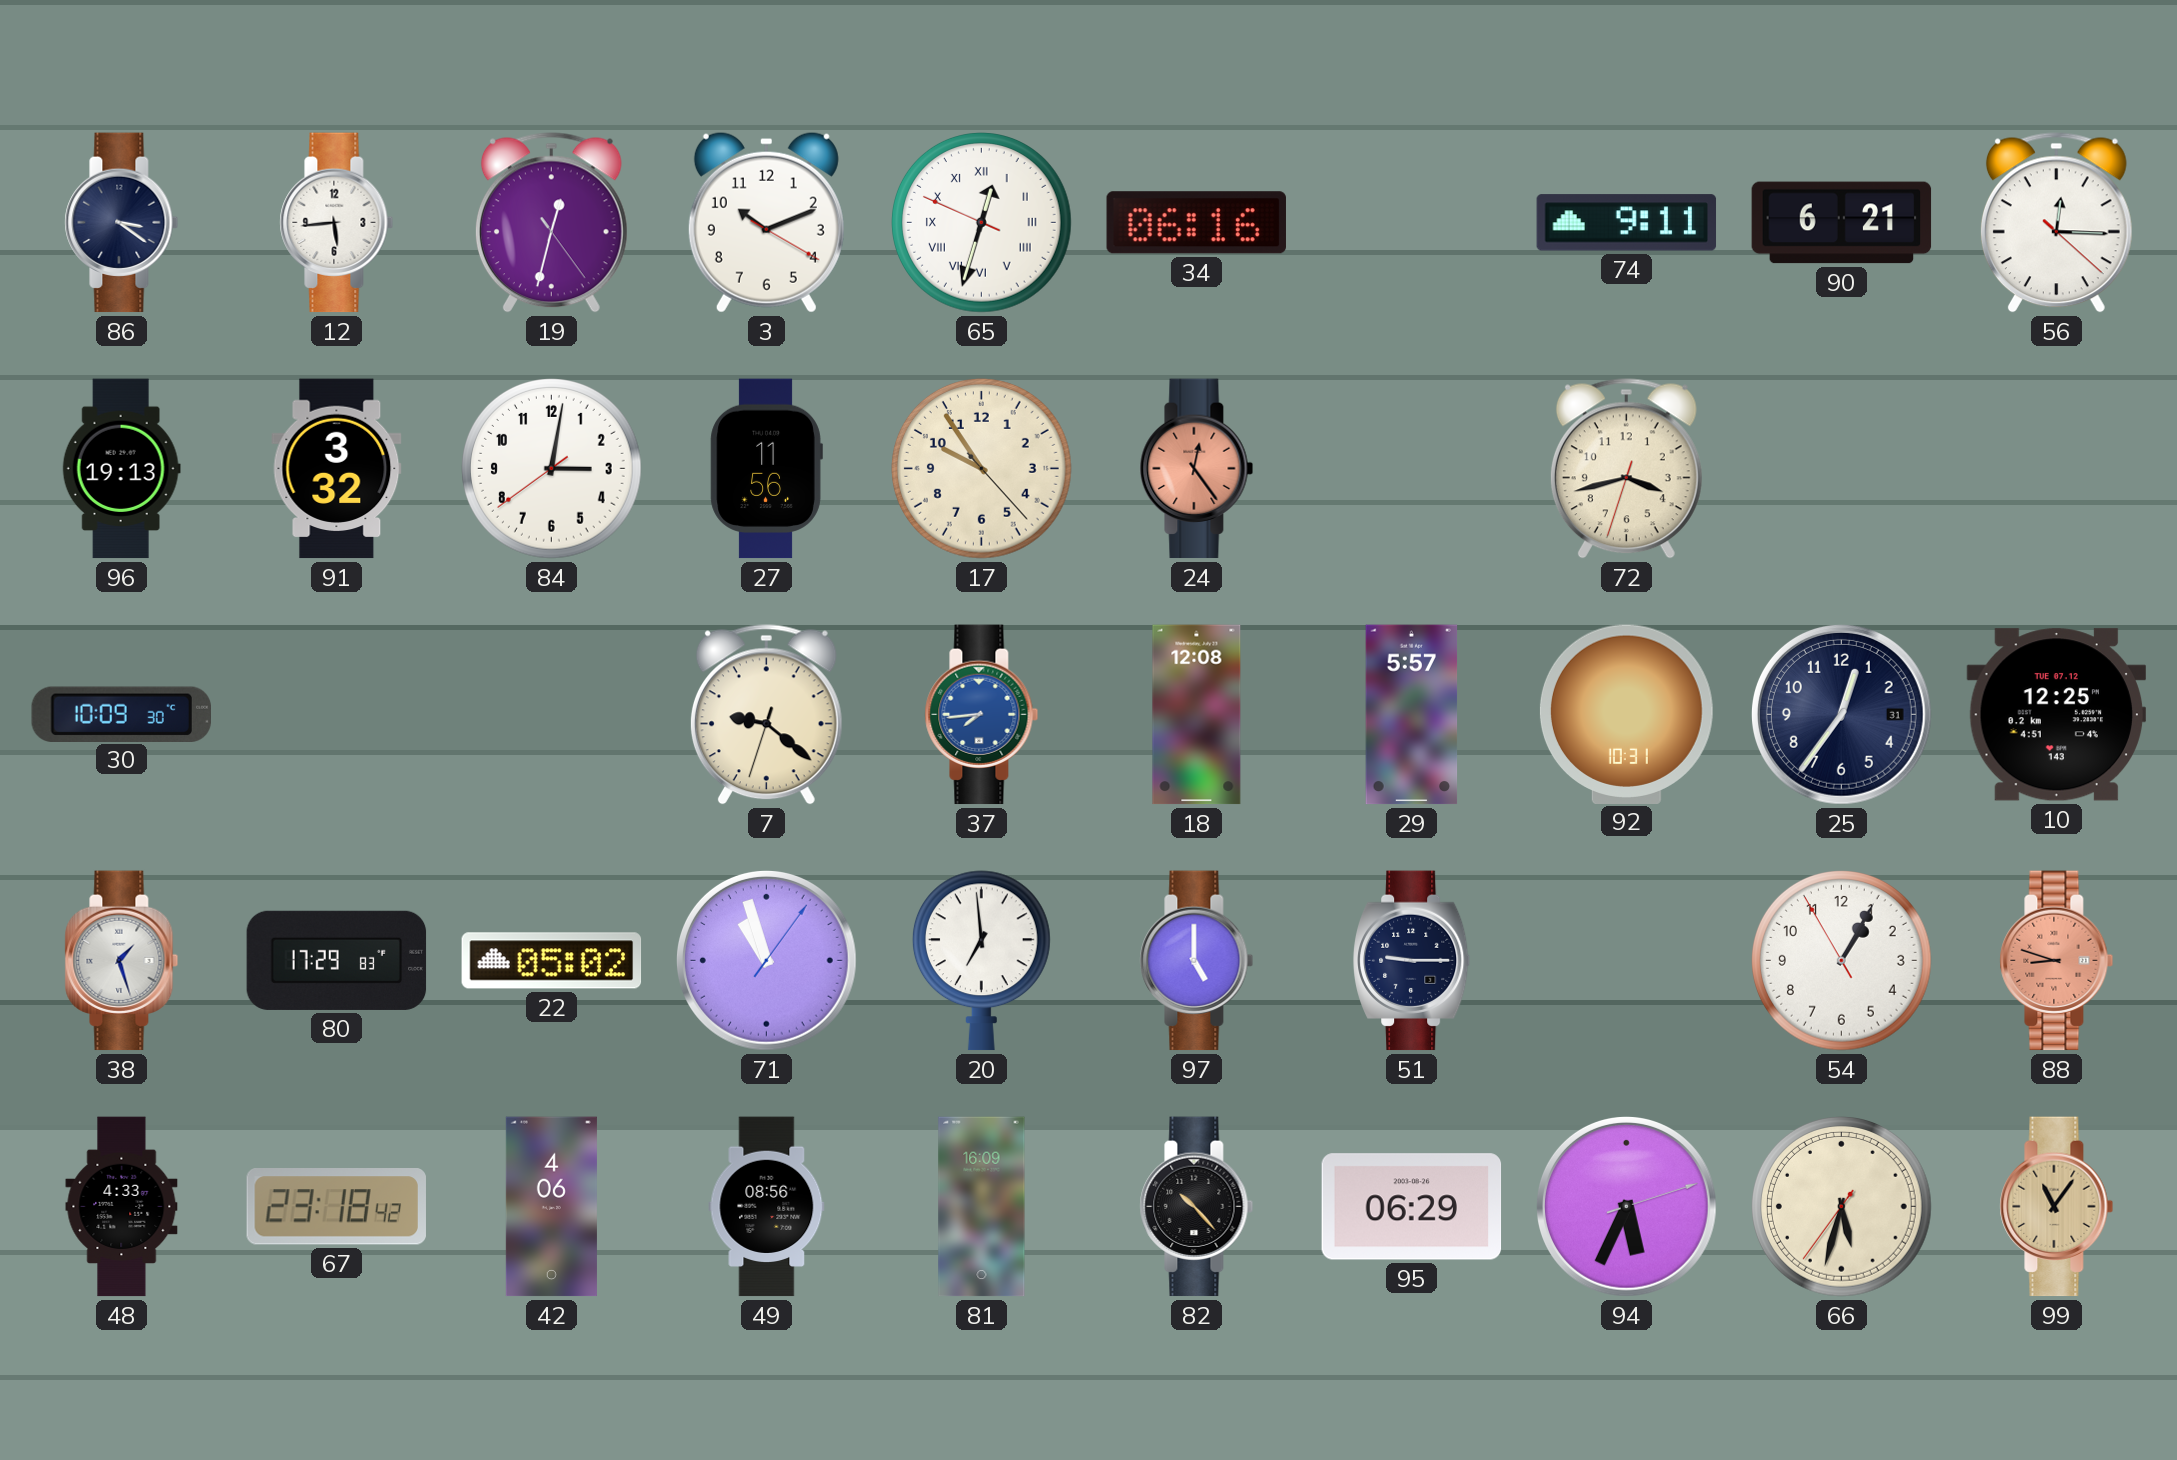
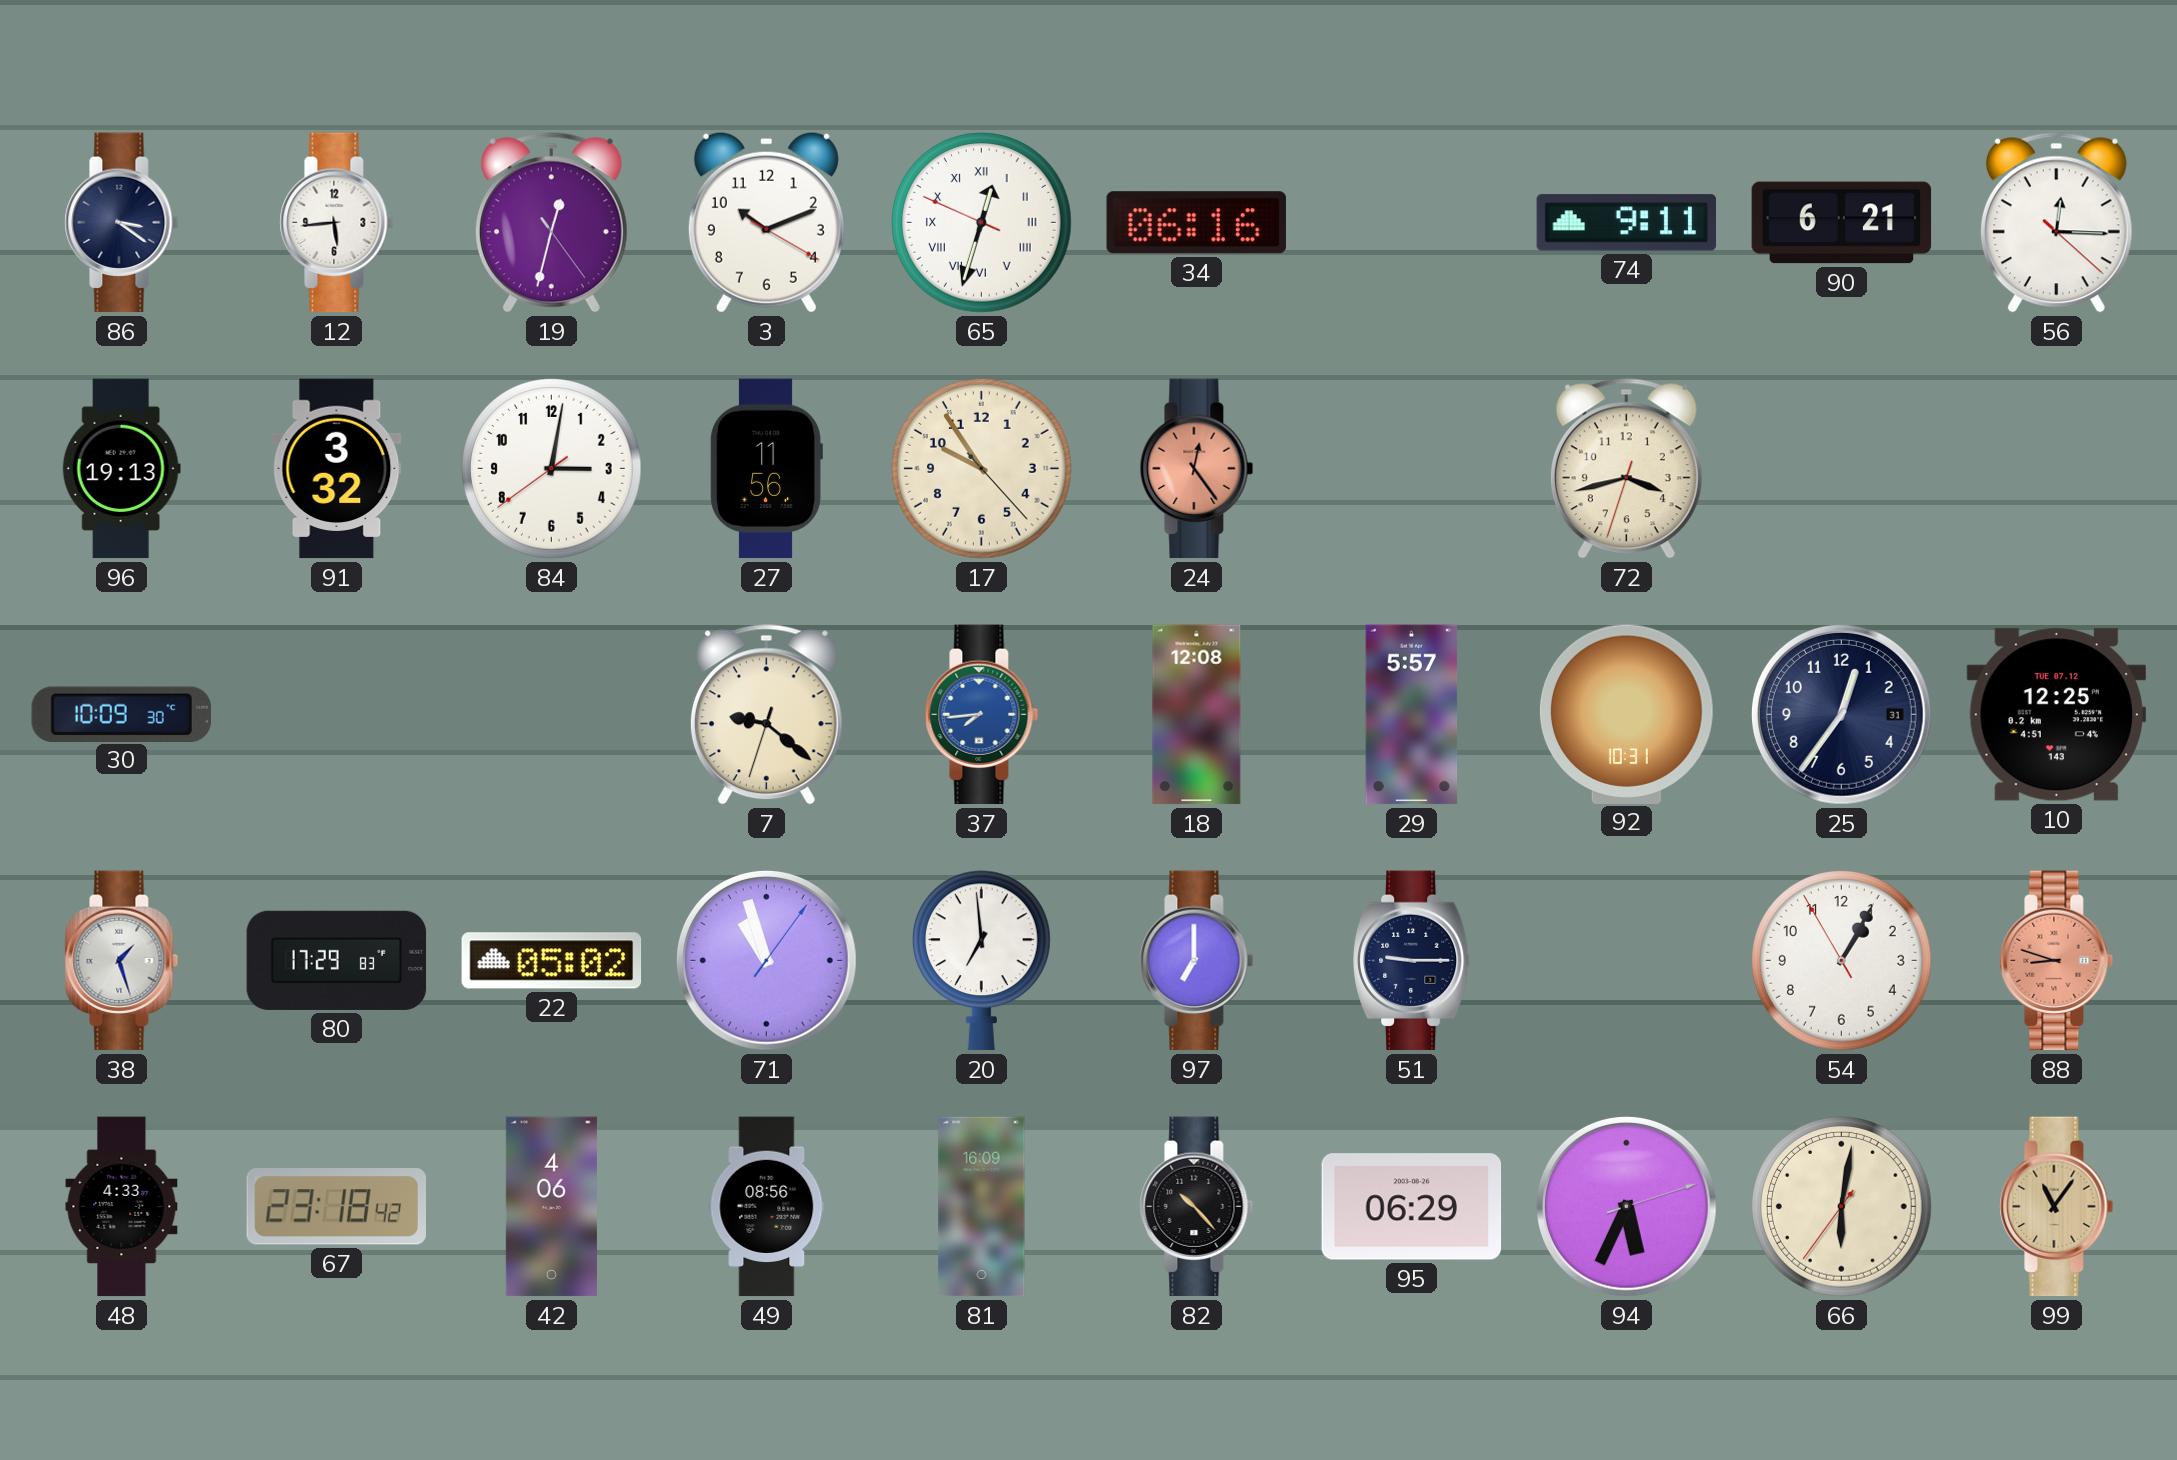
97: 5:00 -> 7:00
66: 5:32 -> 6:01
